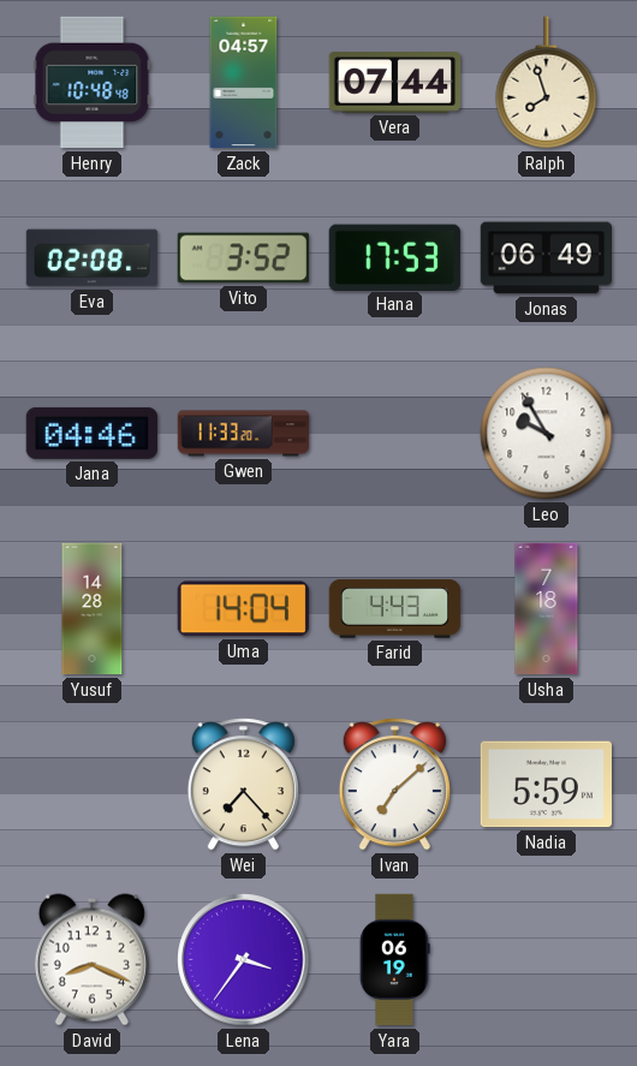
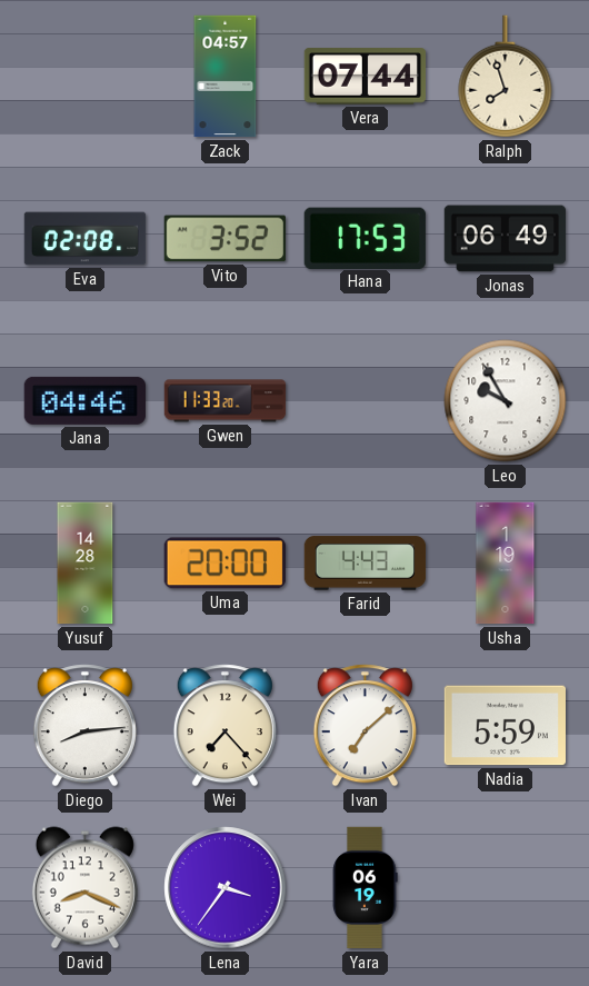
Henry: 10:48 -> none
Uma: 14:04 -> 20:00
Usha: 7:18 -> 1:19
Diego: none -> 8:14
